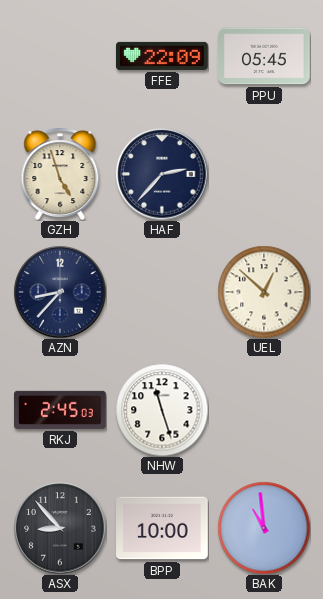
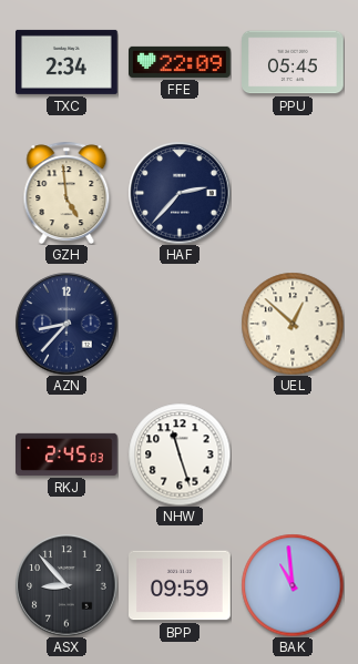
TXC: none -> 2:34
GZH: 4:57 -> 4:59
BPP: 10:00 -> 09:59
